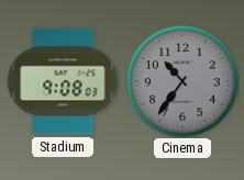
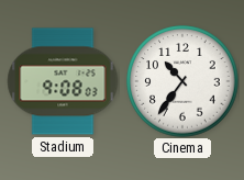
Cinema dial: grey -> white
